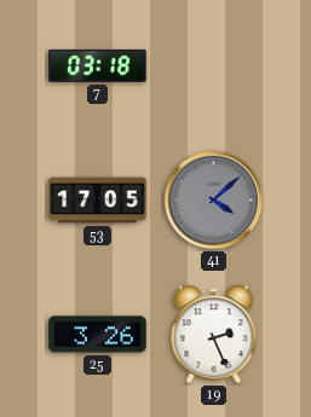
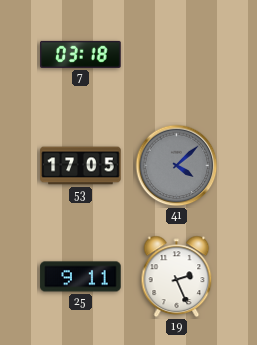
25: 3:26 -> 9:11
